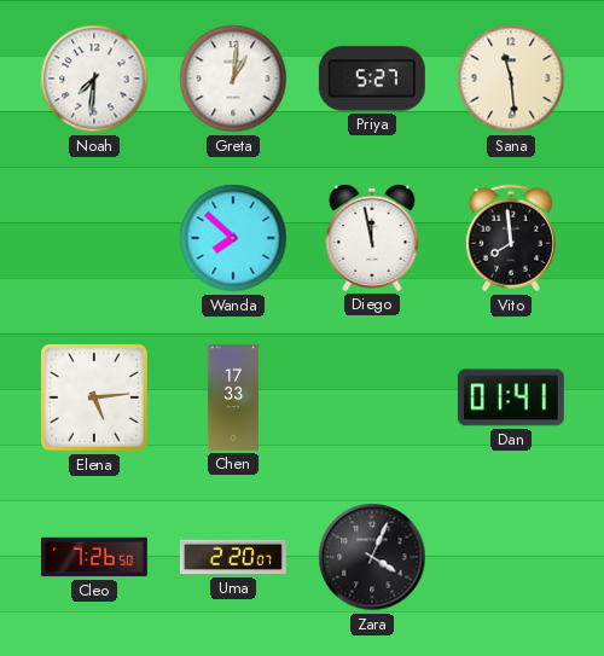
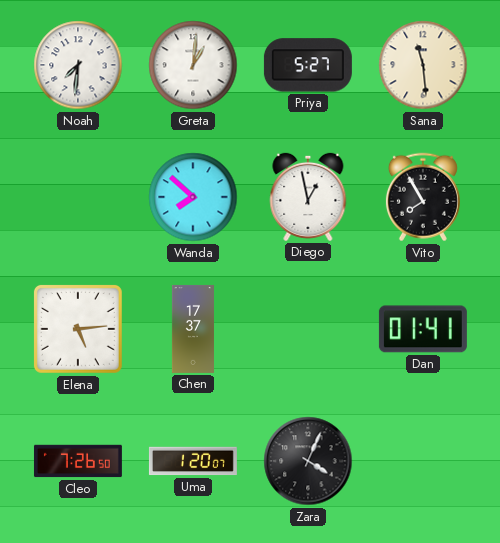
Diego: 11:58 -> 12:58
Vito: 7:59 -> 7:55
Chen: 17:33 -> 17:37
Uma: 2:20 -> 1:20
